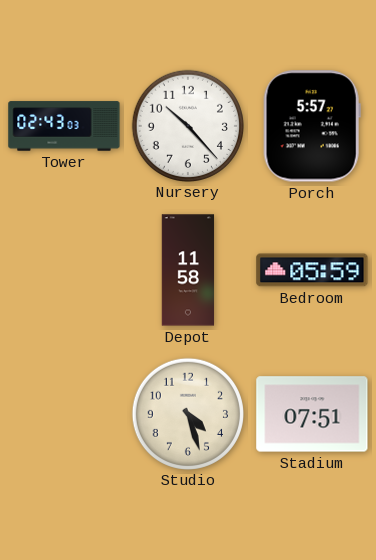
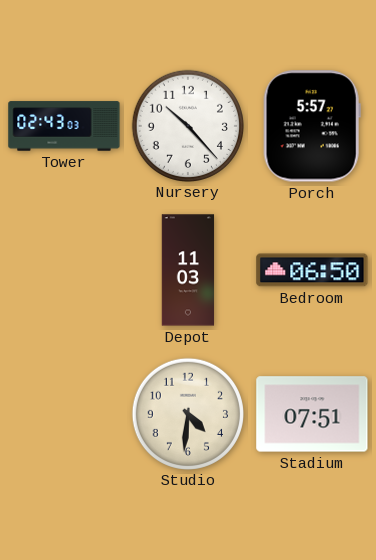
Depot: 11:58 -> 11:03
Bedroom: 05:59 -> 06:50
Studio: 4:27 -> 4:31
